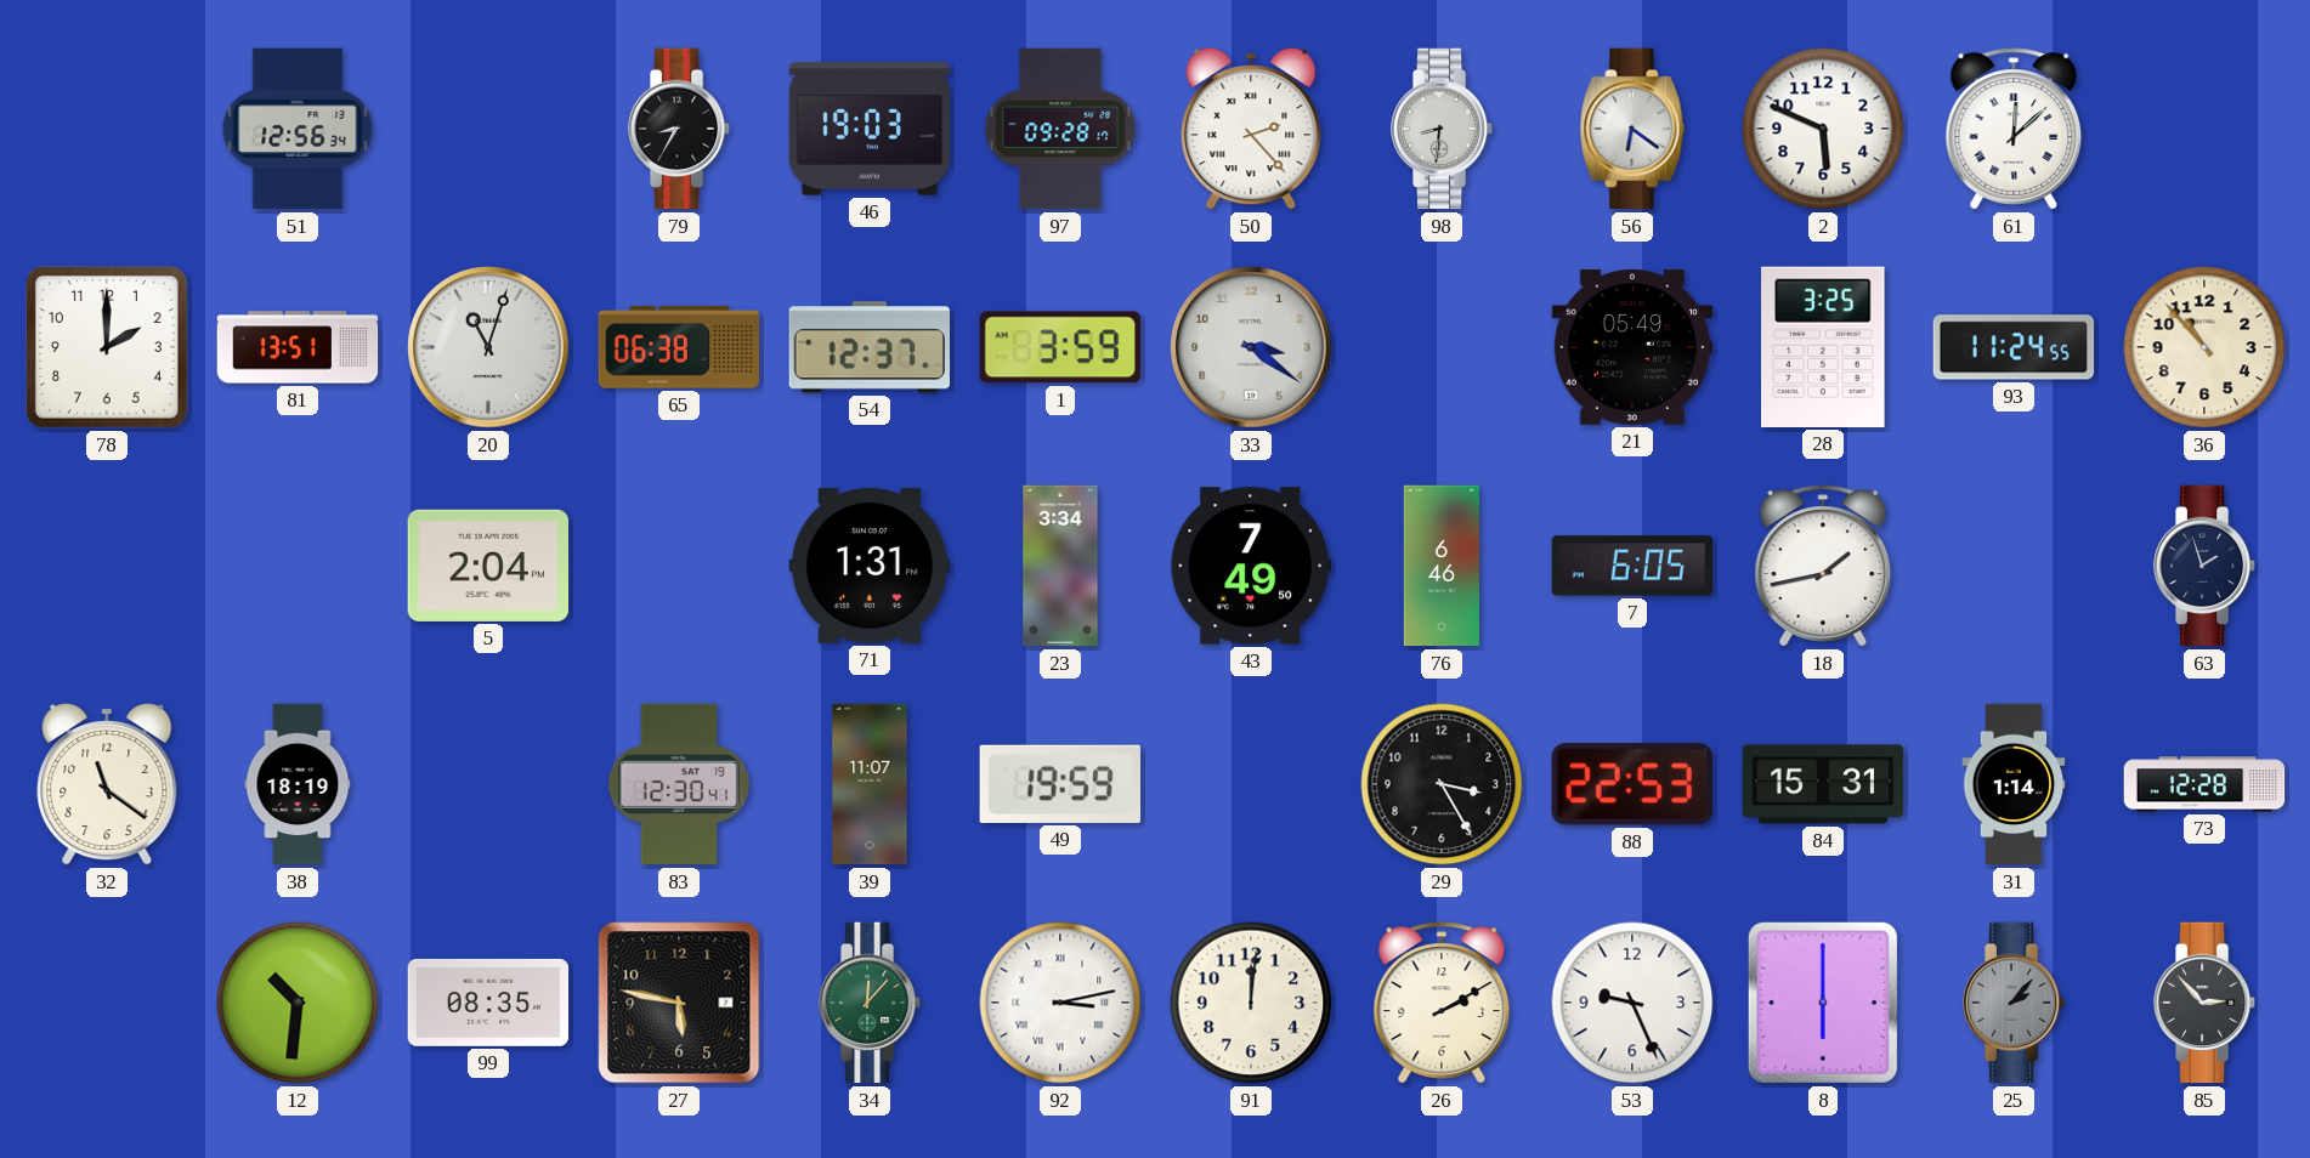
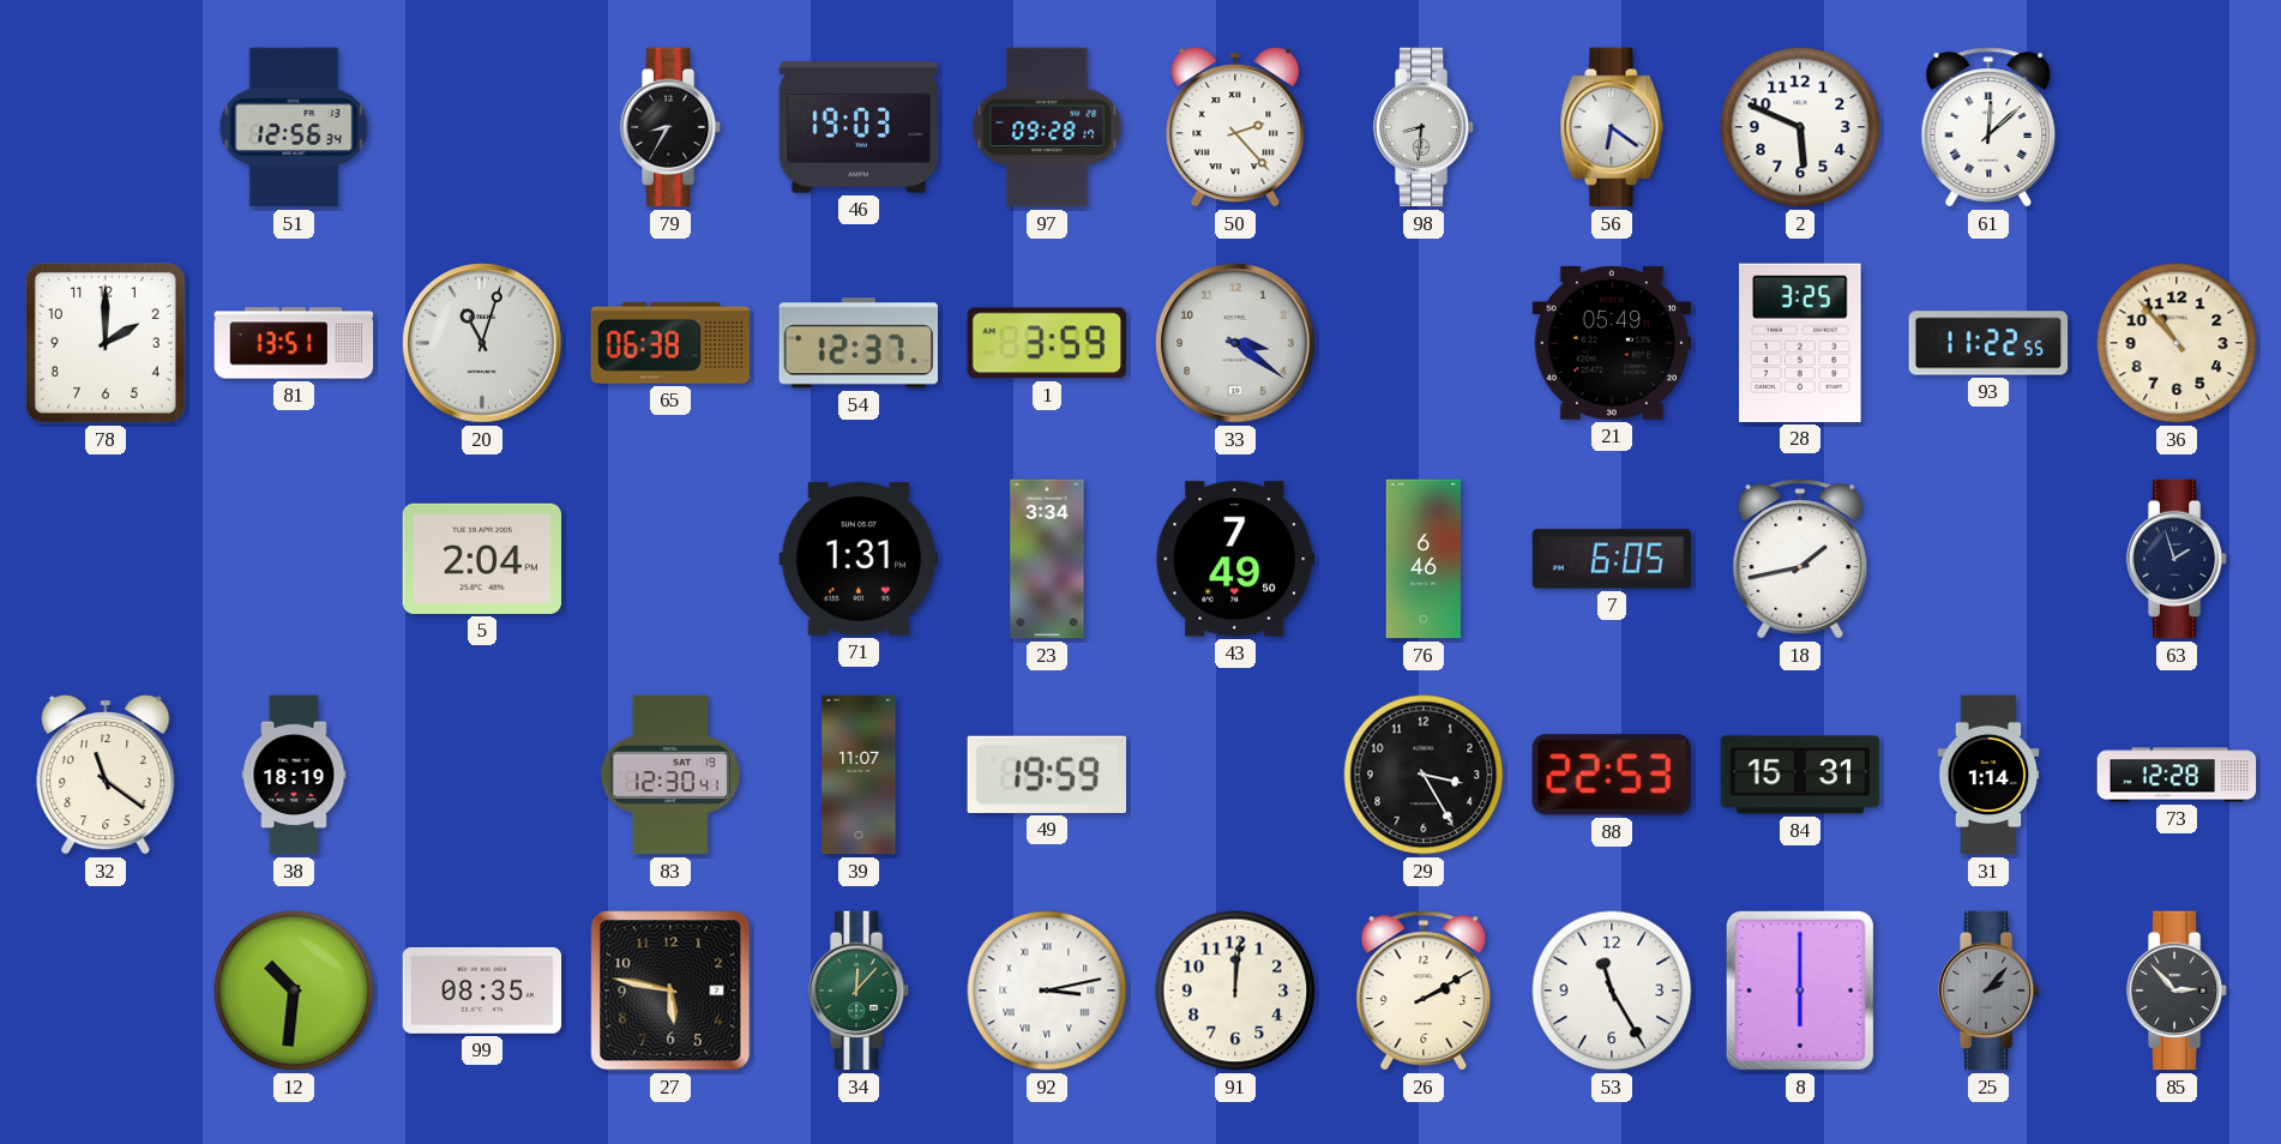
93: 11:24 -> 11:22
53: 9:26 -> 11:25
